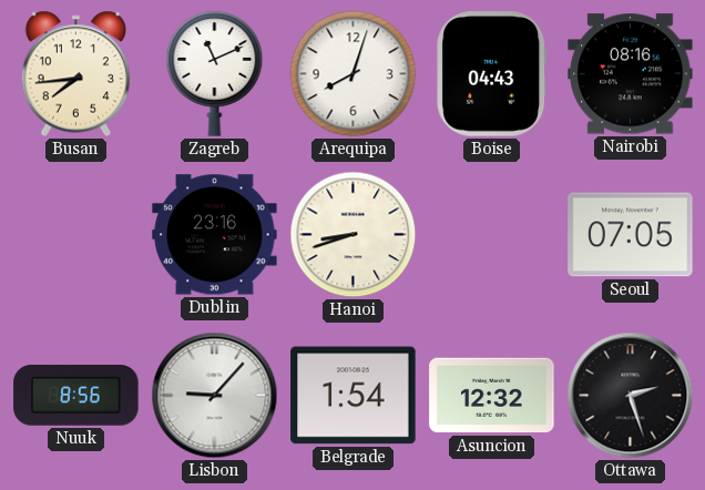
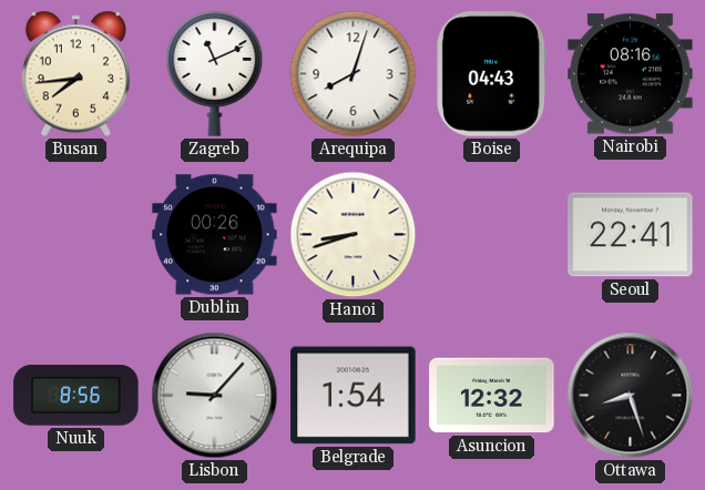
Dublin: 23:16 -> 00:26
Seoul: 07:05 -> 22:41
Ottawa: 2:27 -> 8:27
